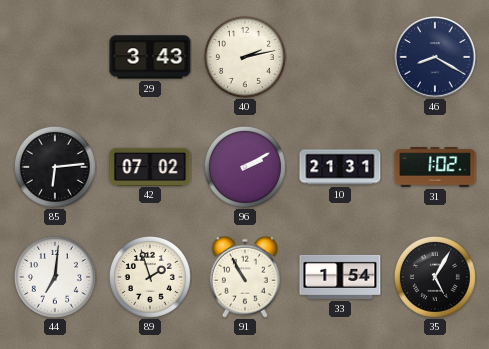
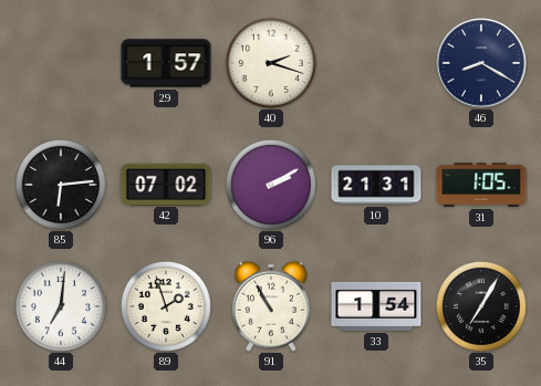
29: 3:43 -> 1:57
40: 2:13 -> 2:18
31: 1:02 -> 1:05
35: 5:05 -> 7:05
